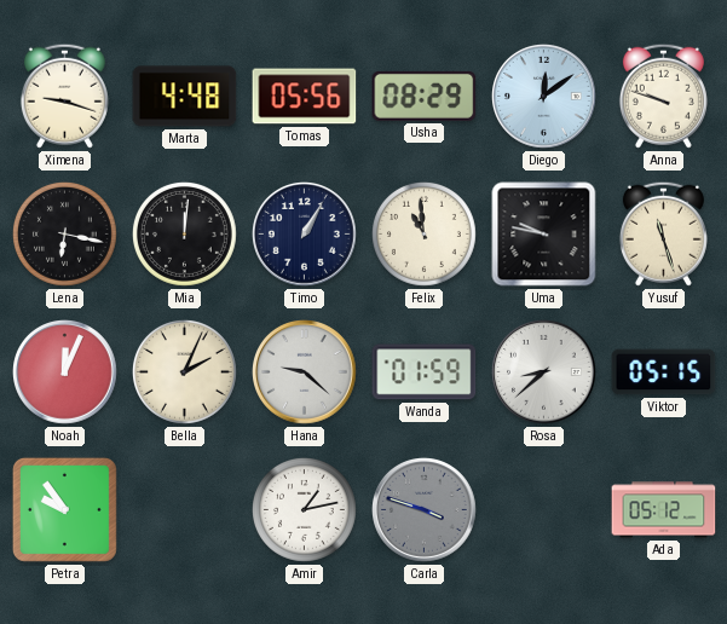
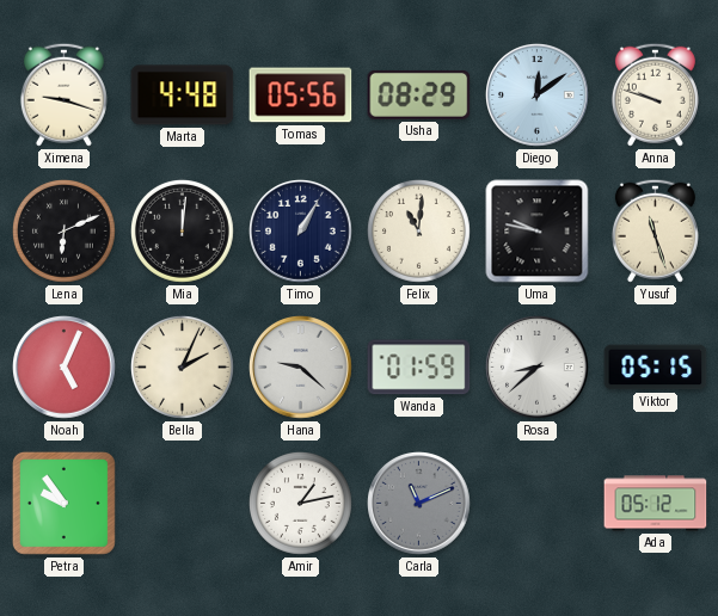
Lena: 6:17 -> 6:11
Felix: 10:59 -> 11:01
Noah: 12:04 -> 5:04
Carla: 3:48 -> 11:11
